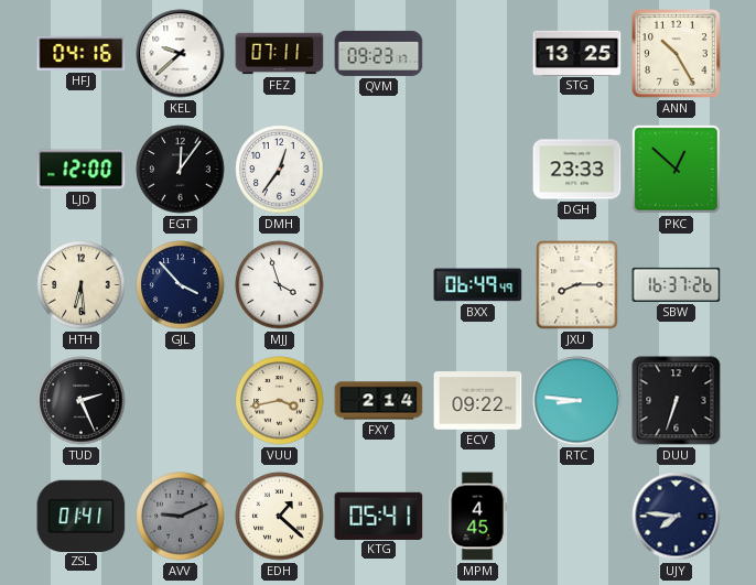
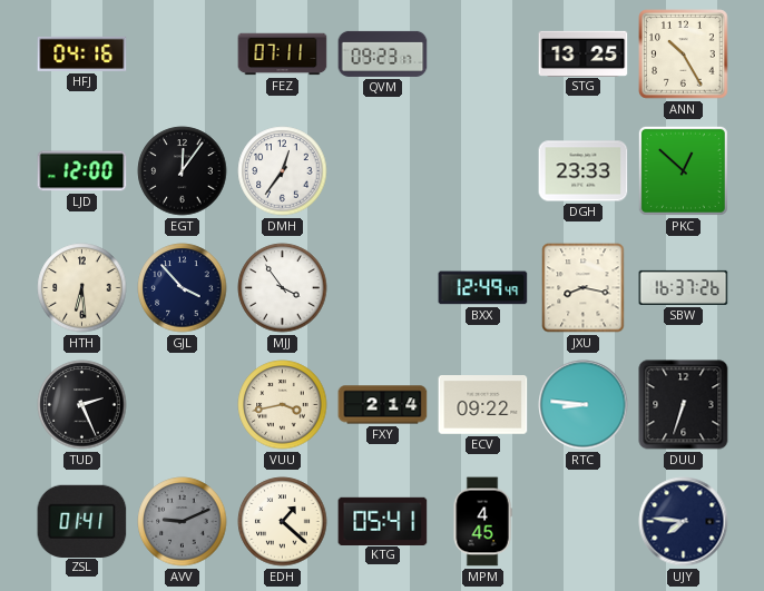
KEL: 9:38 -> none
MJJ: 3:57 -> 3:54
BXX: 06:49 -> 12:49
JXU: 8:15 -> 8:17
